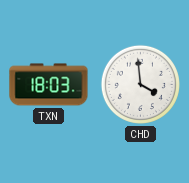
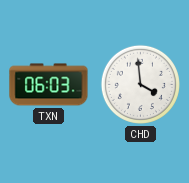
TXN: 18:03 -> 06:03
